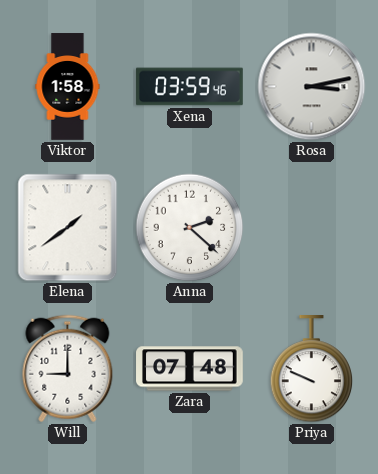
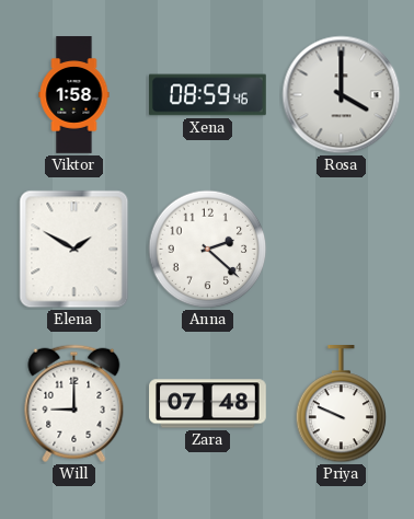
Xena: 03:59 -> 08:59
Rosa: 3:13 -> 4:00
Elena: 1:39 -> 1:50
